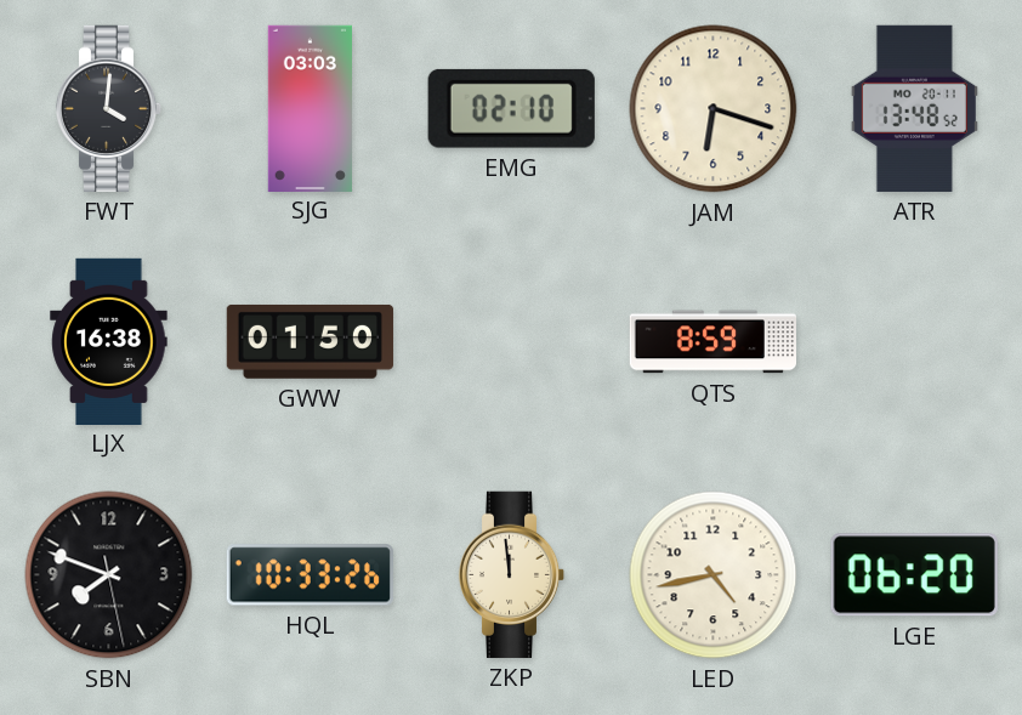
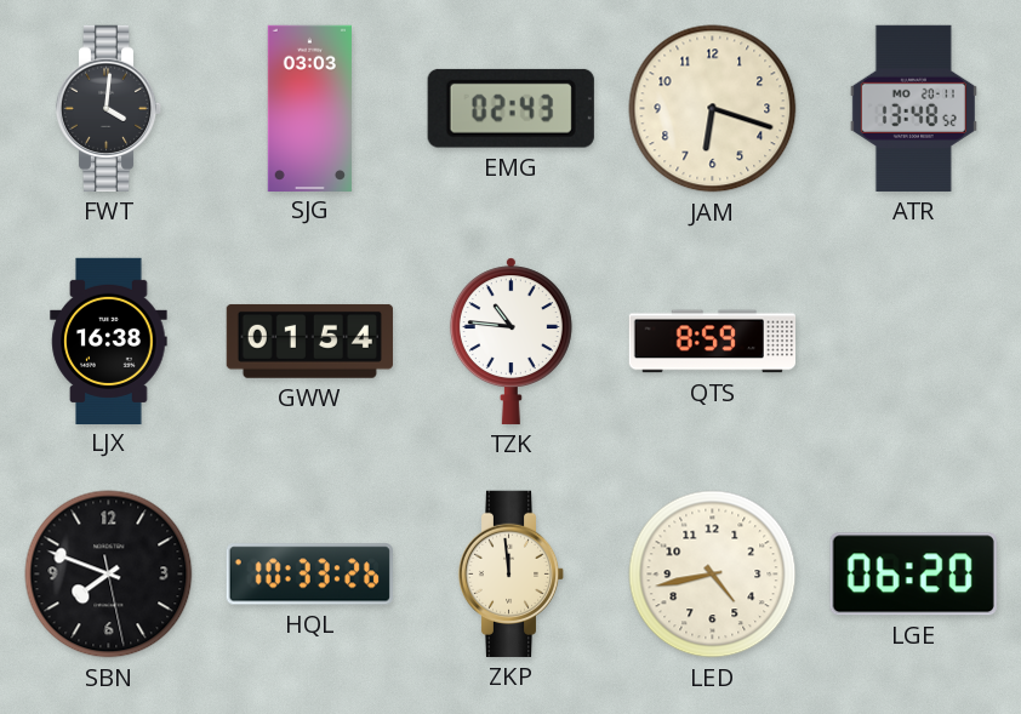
EMG: 02:10 -> 02:43
GWW: 01:50 -> 01:54
TZK: none -> 10:46
